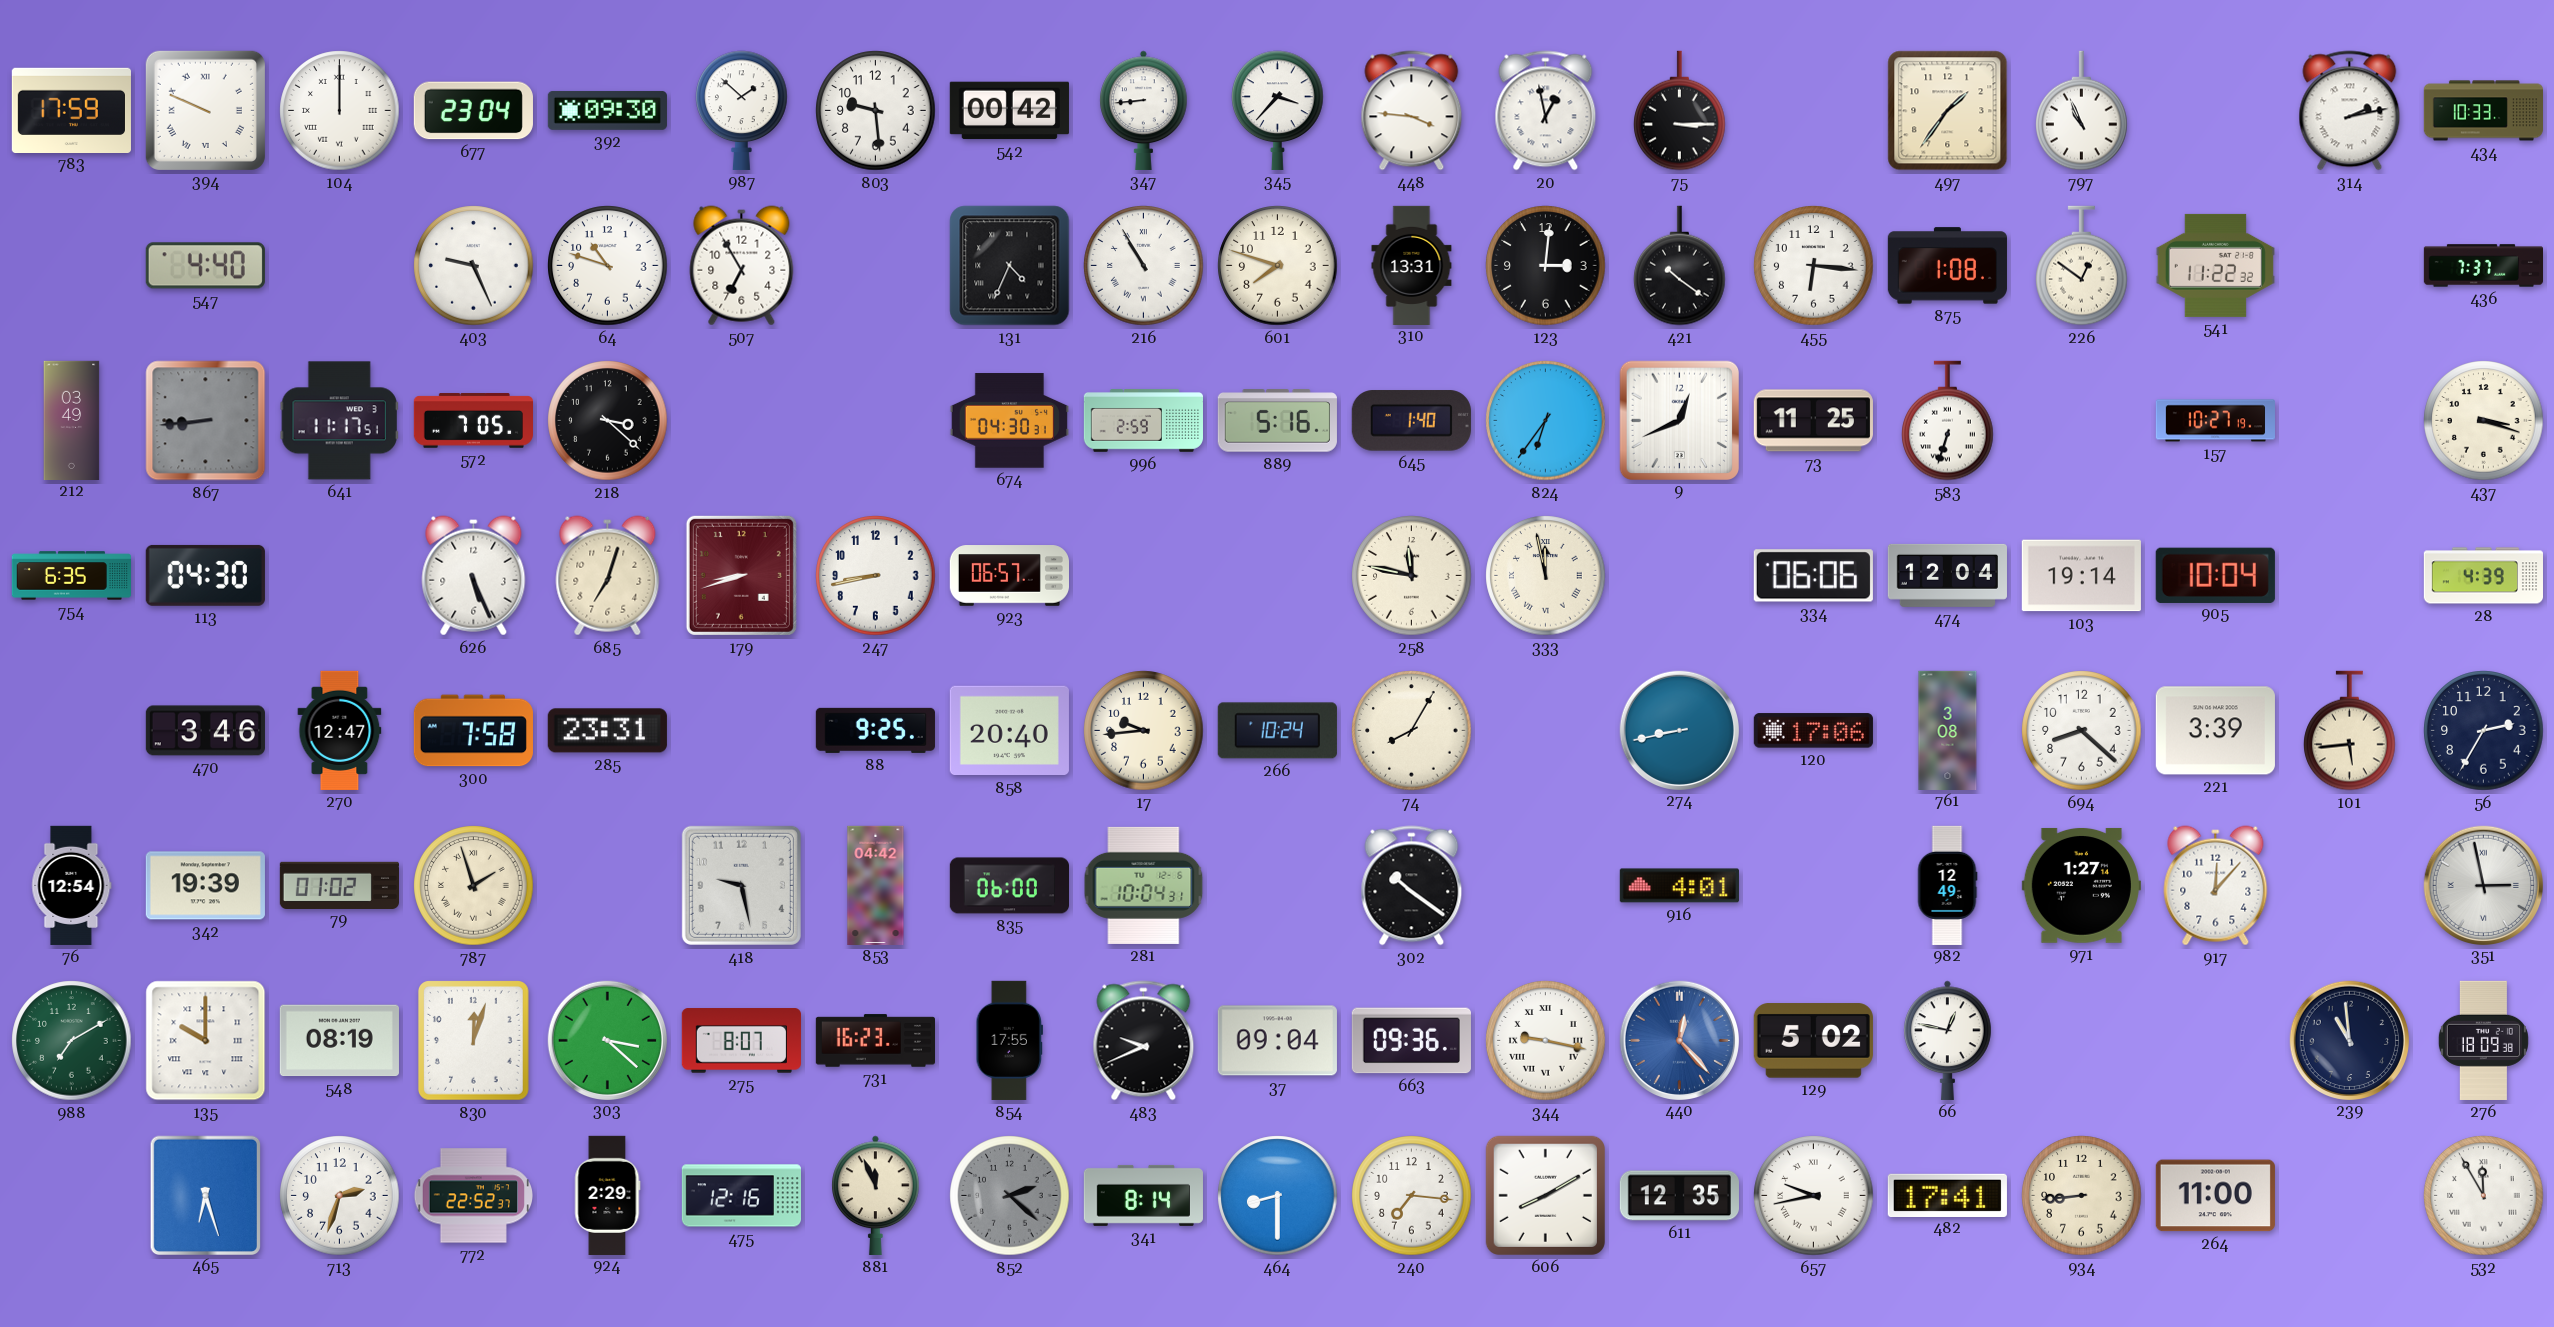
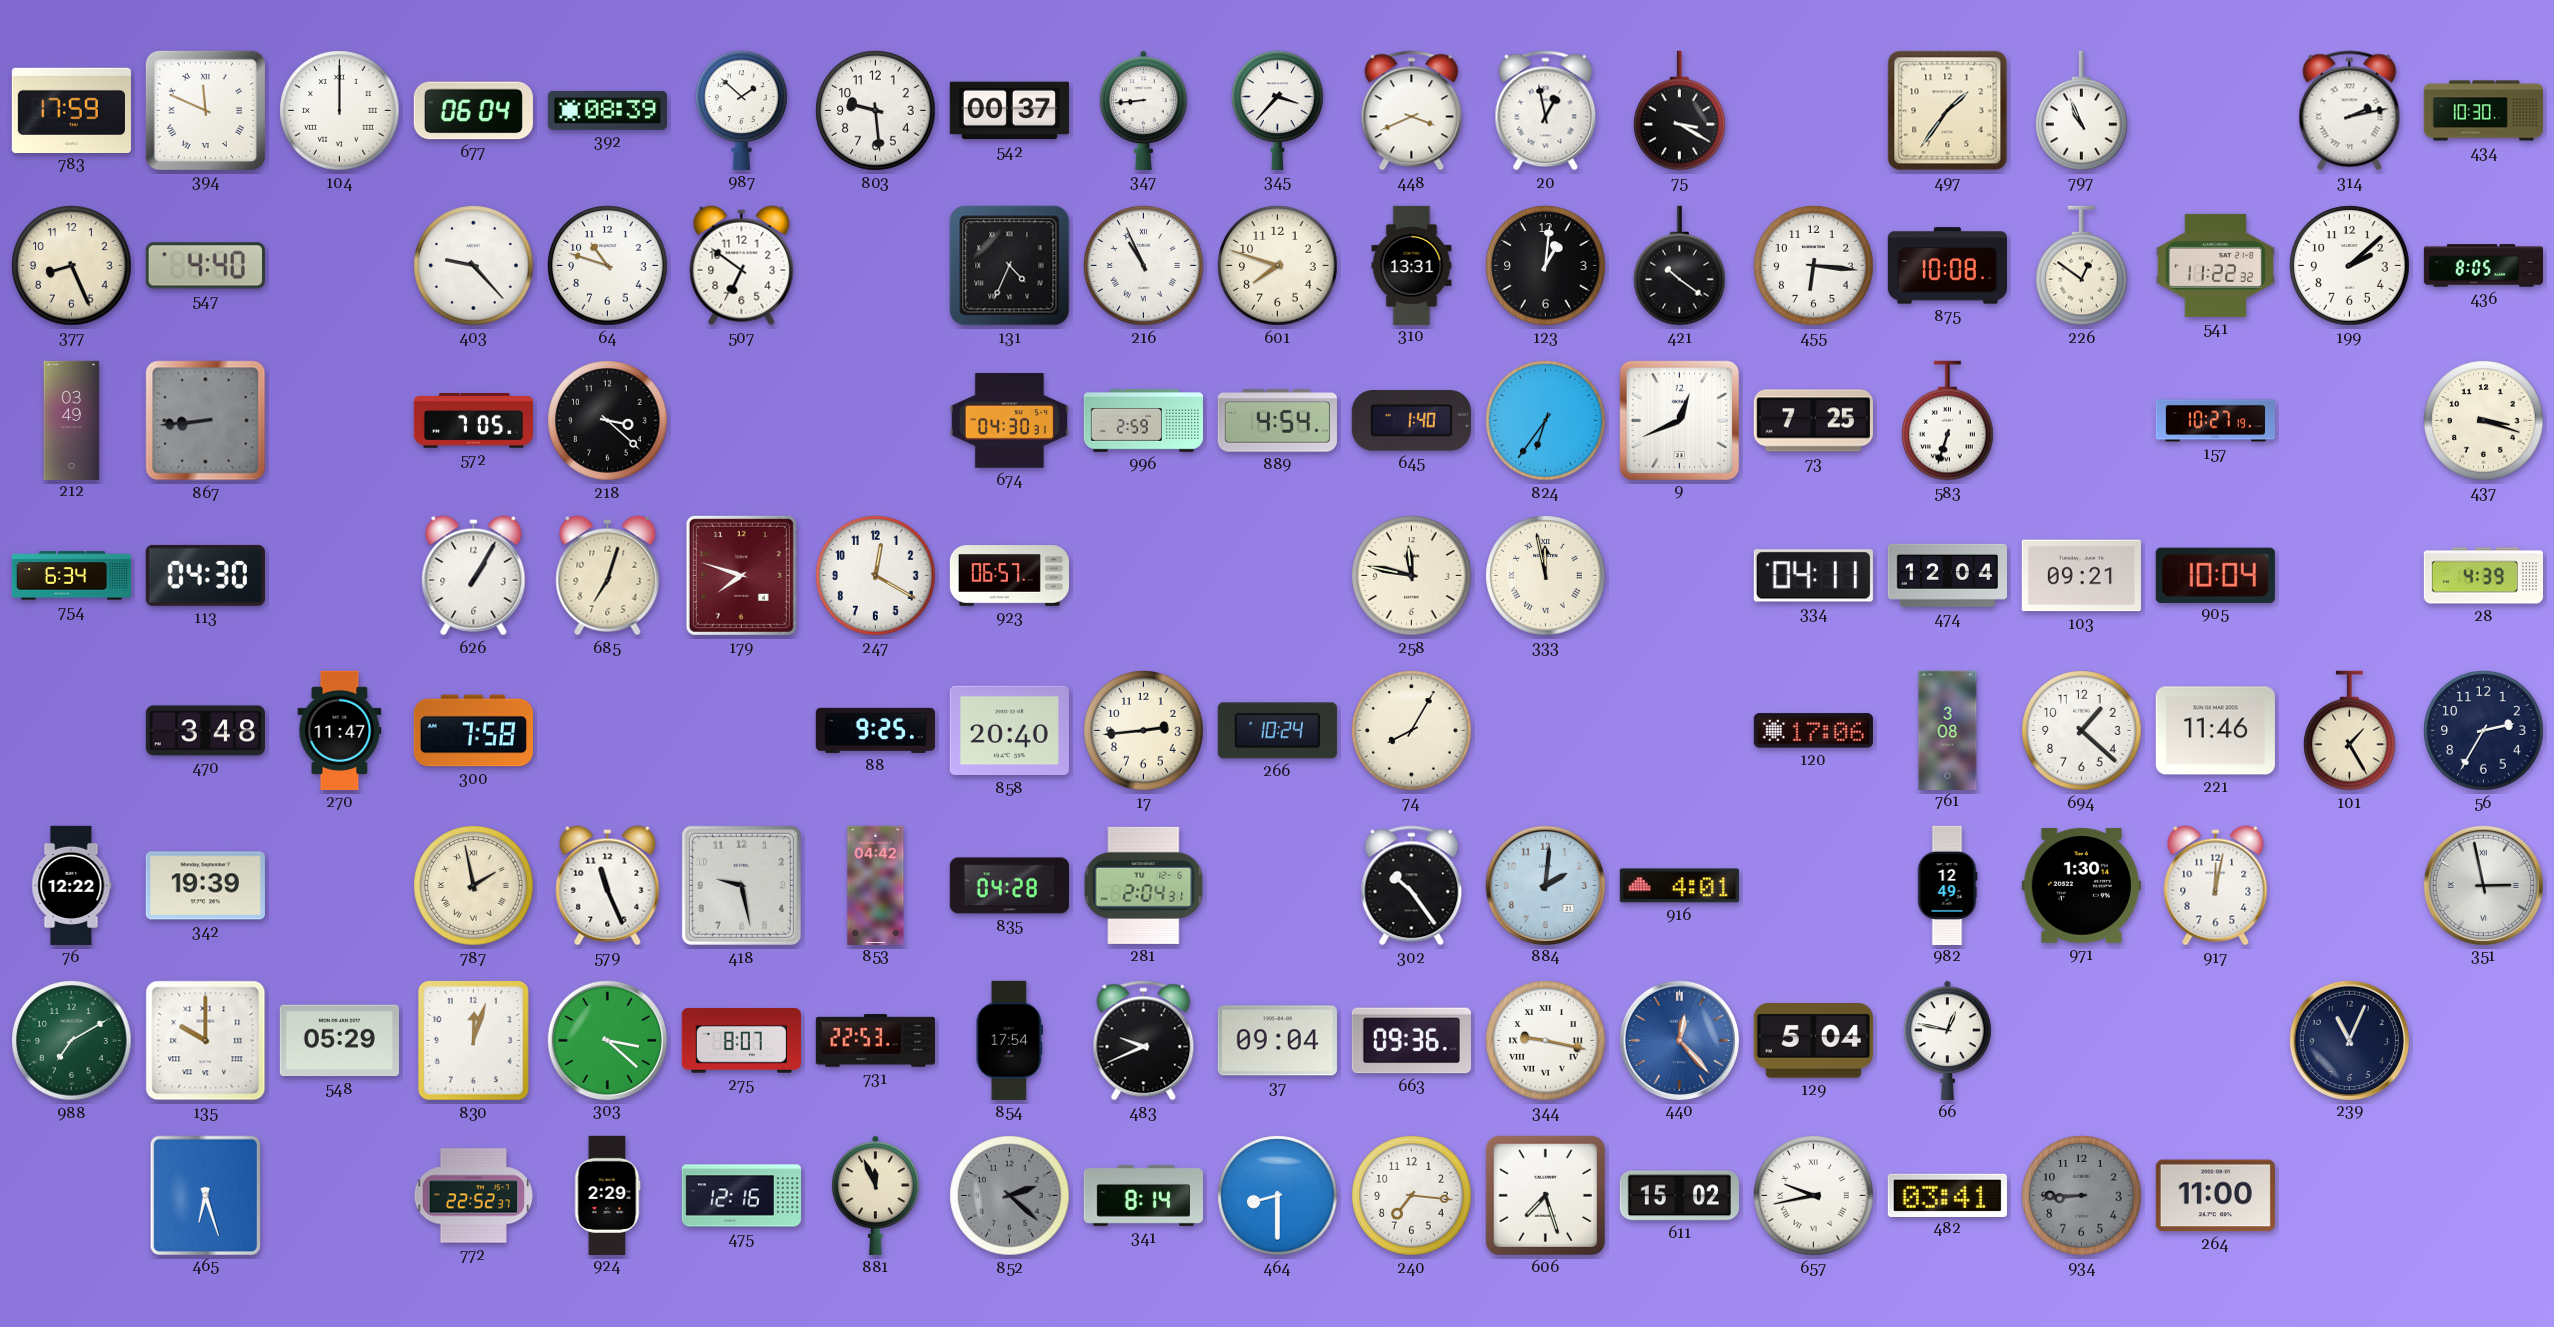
394: 9:49 -> 11:49
677: 23:04 -> 06:04
392: 09:30 -> 08:39
542: 00:42 -> 00:37
448: 3:46 -> 3:41
75: 3:15 -> 3:20
434: 10:33 -> 10:30
377: none -> 8:26
403: 9:26 -> 9:23
507: 6:55 -> 6:51
216: 10:55 -> 10:56
123: 3:01 -> 1:01
875: 1:08 -> 10:08
199: none -> 2:08
436: 7:37 -> 8:05
641: 11:17 -> none
889: 5:16 -> 4:54
73: 11:25 -> 7:25
754: 6:35 -> 6:34
626: 5:26 -> 1:05
179: 8:42 -> 7:48
247: 8:43 -> 12:20
334: 06:06 -> 04:11
103: 19:14 -> 09:21
470: 3:46 -> 3:48
270: 12:47 -> 11:47
285: 23:31 -> none
17: 9:44 -> 2:44
274: 8:43 -> none
694: 8:22 -> 1:22
221: 3:39 -> 11:46
101: 5:44 -> 1:25
76: 12:54 -> 12:22
79: 01:02 -> none
787: 1:57 -> 1:58
579: none -> 11:26
835: 06:00 -> 04:28
281: 10:04 -> 2:04
302: 10:21 -> 10:24
884: none -> 2:01
971: 1:27 -> 1:30
917: 12:07 -> 12:02
548: 08:19 -> 05:29
731: 16:23 -> 22:53
854: 17:55 -> 17:54
129: 5:02 -> 5:04
239: 10:59 -> 11:04
276: 18:09 -> none
713: 2:33 -> none
606: 8:10 -> 7:27
611: 12:35 -> 15:02
482: 17:41 -> 03:41
934: 8:44 -> 8:45
934 dial: cream -> grey
532: 11:55 -> none
